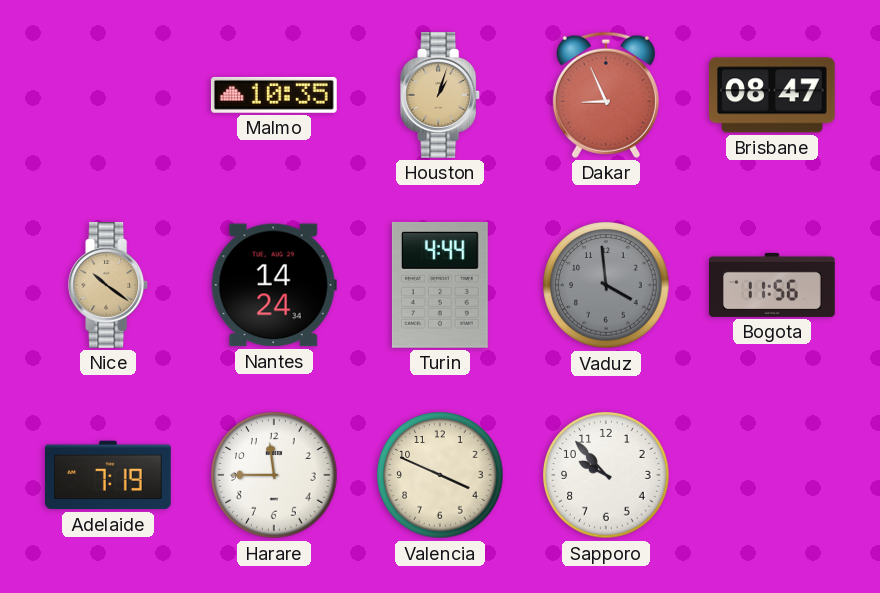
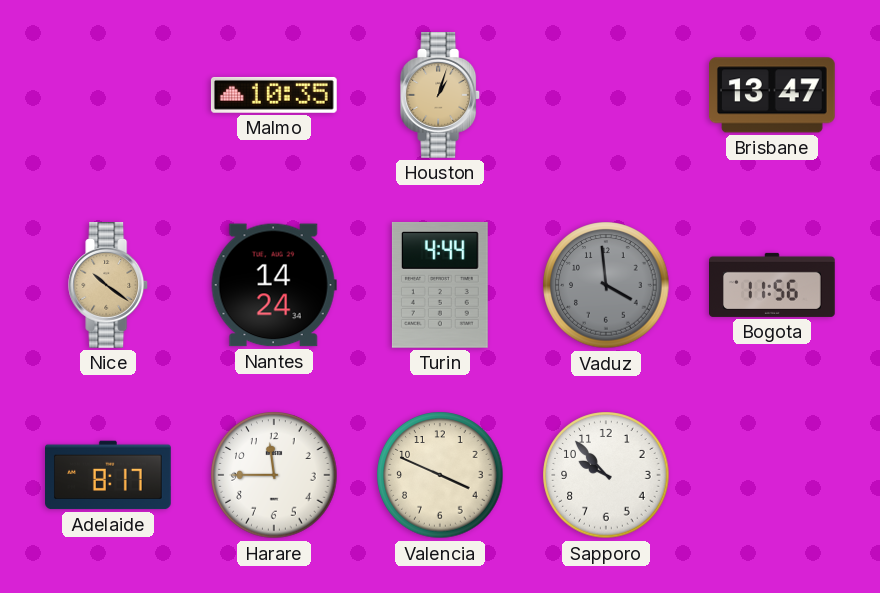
Dakar: 8:56 -> none
Brisbane: 08:47 -> 13:47
Adelaide: 7:19 -> 8:17
